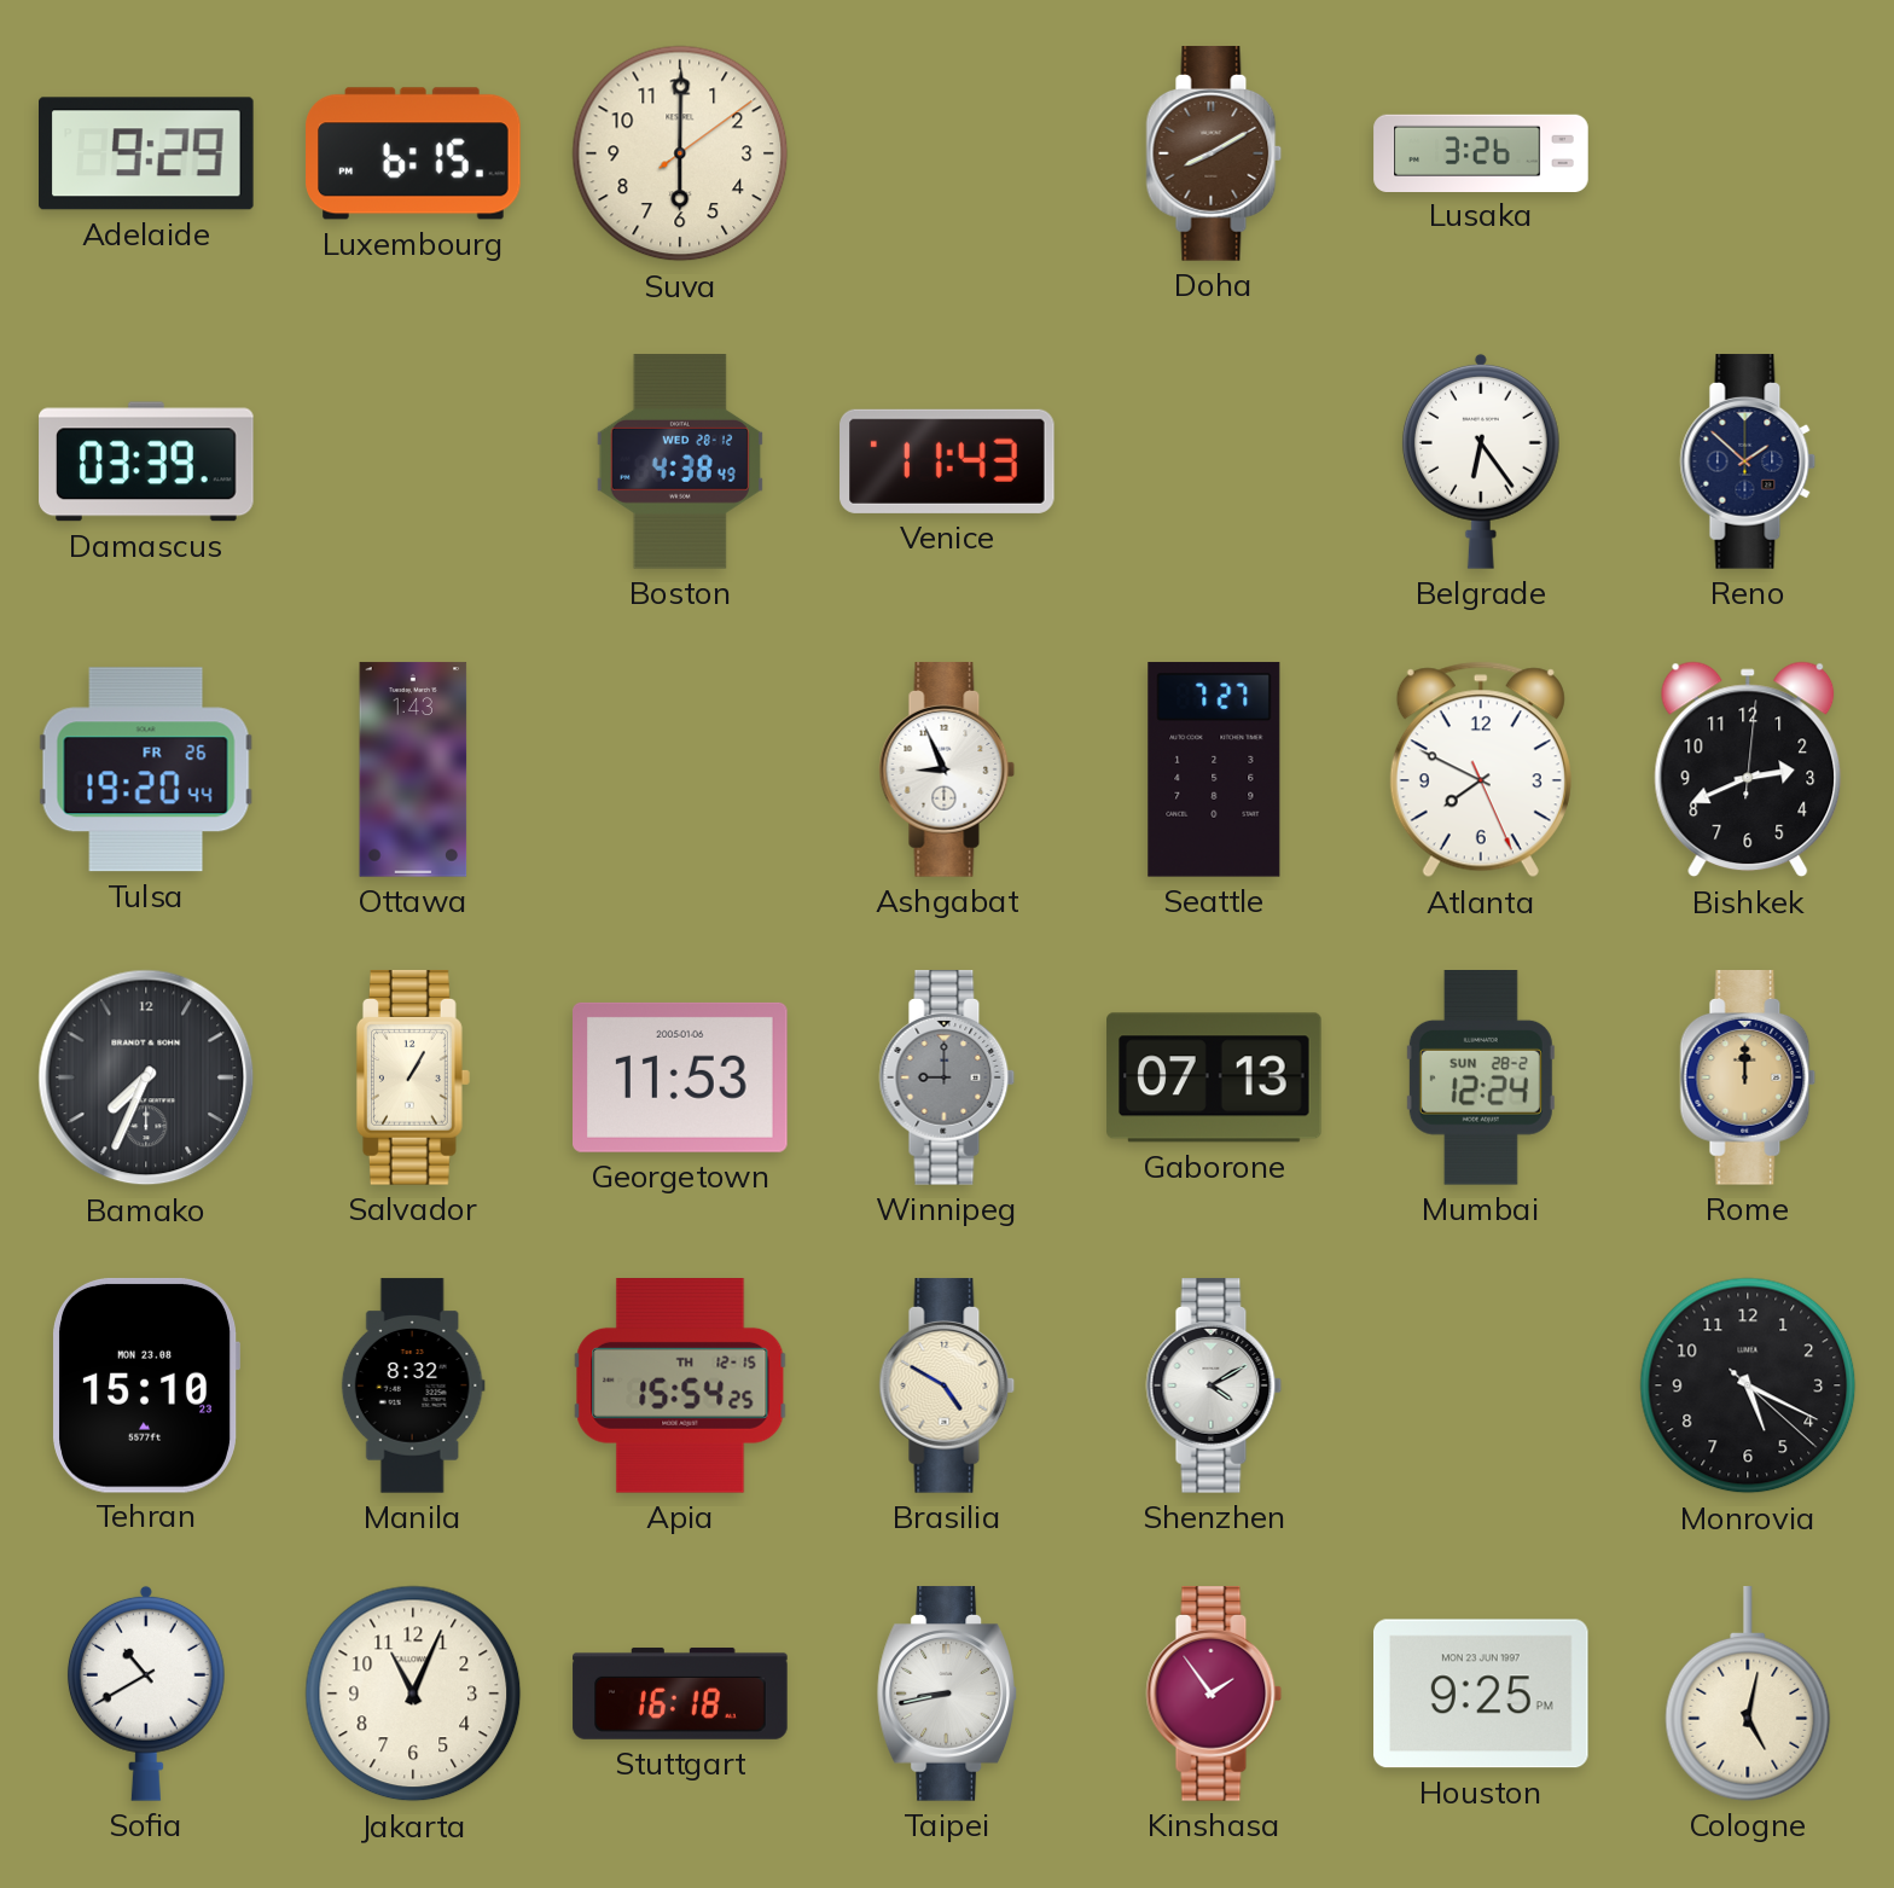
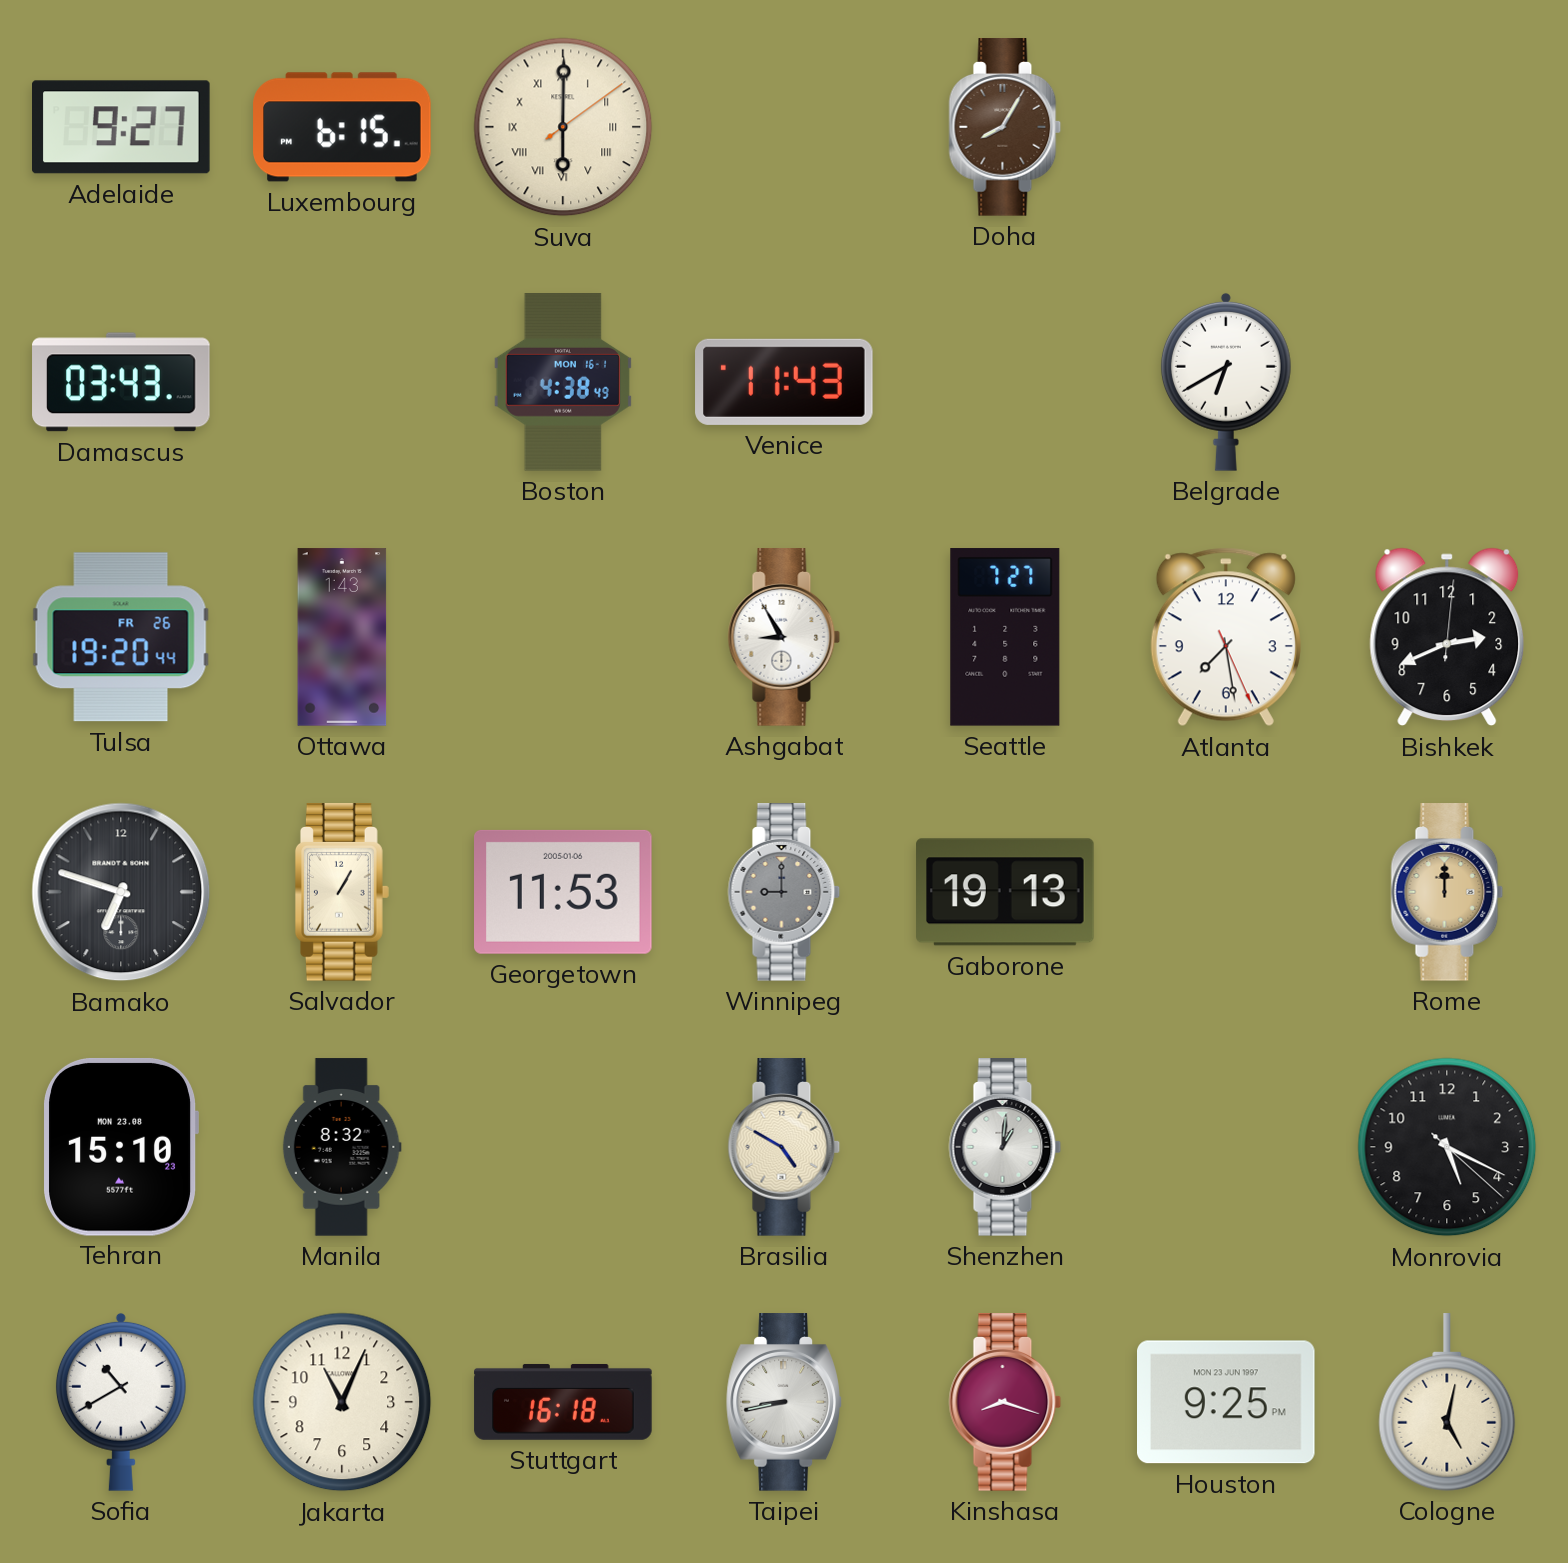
Adelaide: 9:29 -> 9:27
Suva numerals: Arabic -> Roman
Doha: 8:10 -> 8:05
Lusaka: 3:26 -> none
Damascus: 03:39 -> 03:43
Boston date: WED 28-12 -> MON 16-1
Belgrade: 6:24 -> 6:40
Reno: 1:52 -> none
Ashgabat: 8:56 -> 8:55
Atlanta: 7:49 -> 7:28
Bamako: 7:34 -> 6:48
Gaborone: 07:13 -> 19:13
Mumbai: 12:24 -> none
Apia: 15:54 -> none
Shenzhen: 4:10 -> 1:01
Kinshasa: 1:54 -> 8:18
